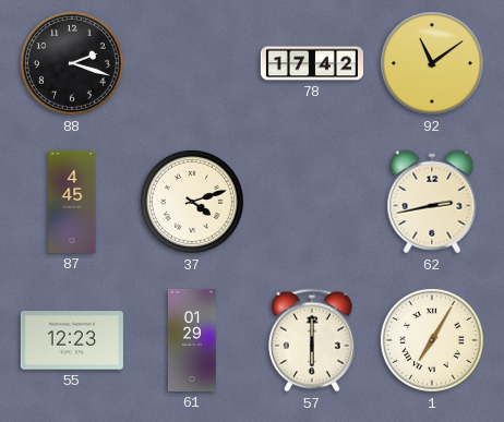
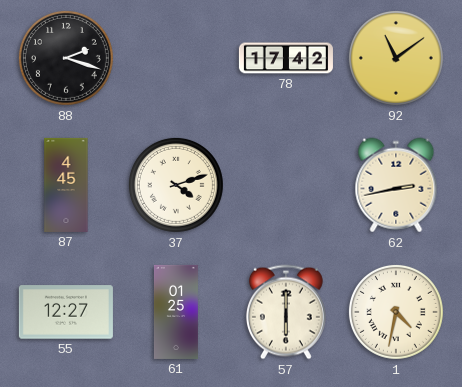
55: 12:23 -> 12:27
61: 01:29 -> 01:25
1: 7:05 -> 4:32
